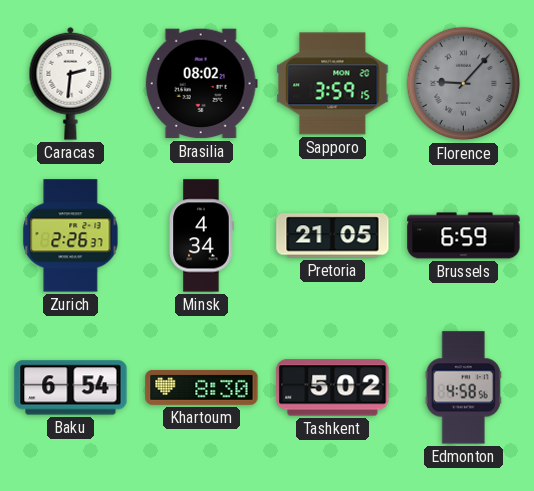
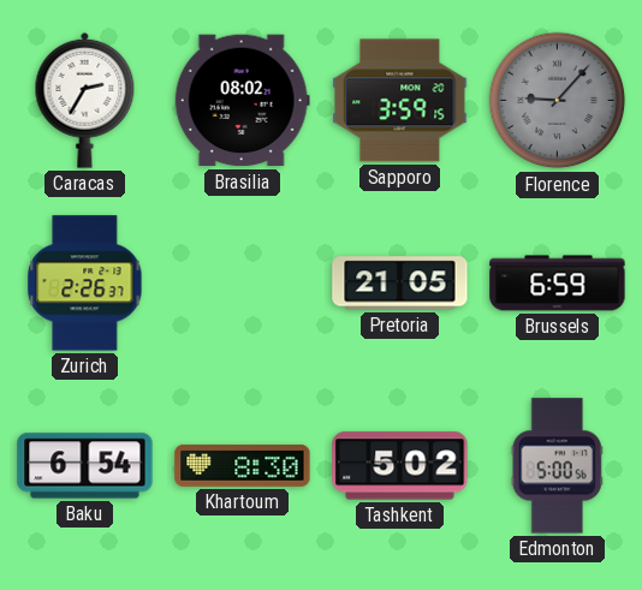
Caracas: 2:31 -> 2:35
Minsk: 4:34 -> none
Edmonton: 4:58 -> 5:00
